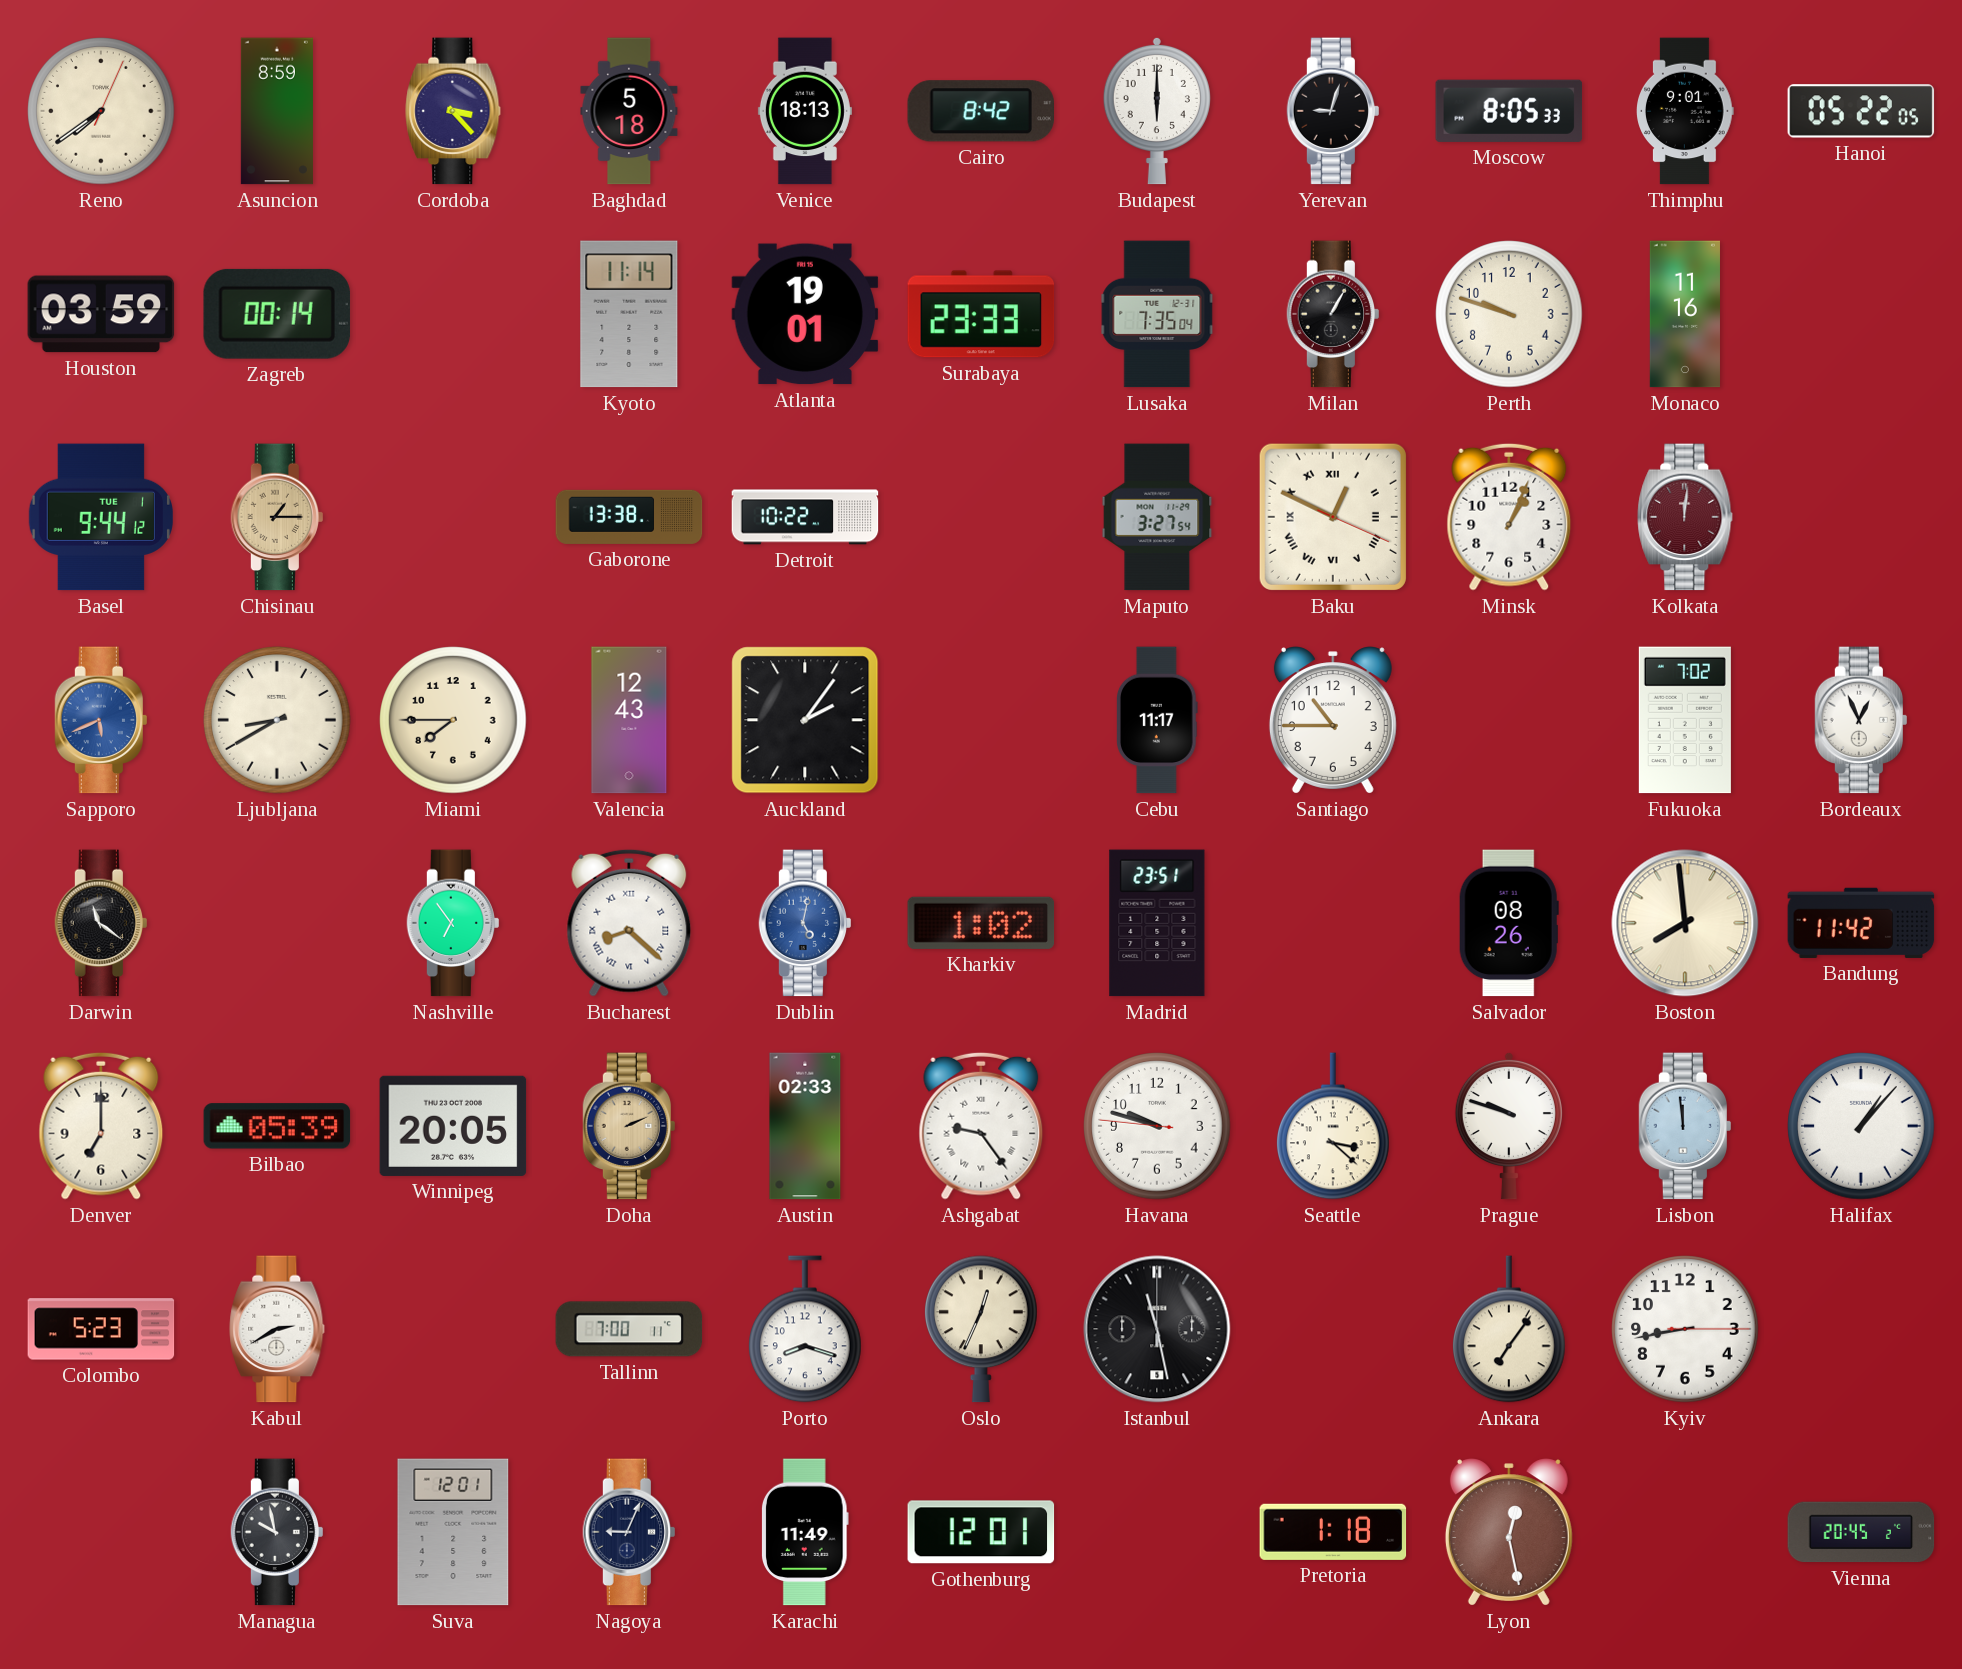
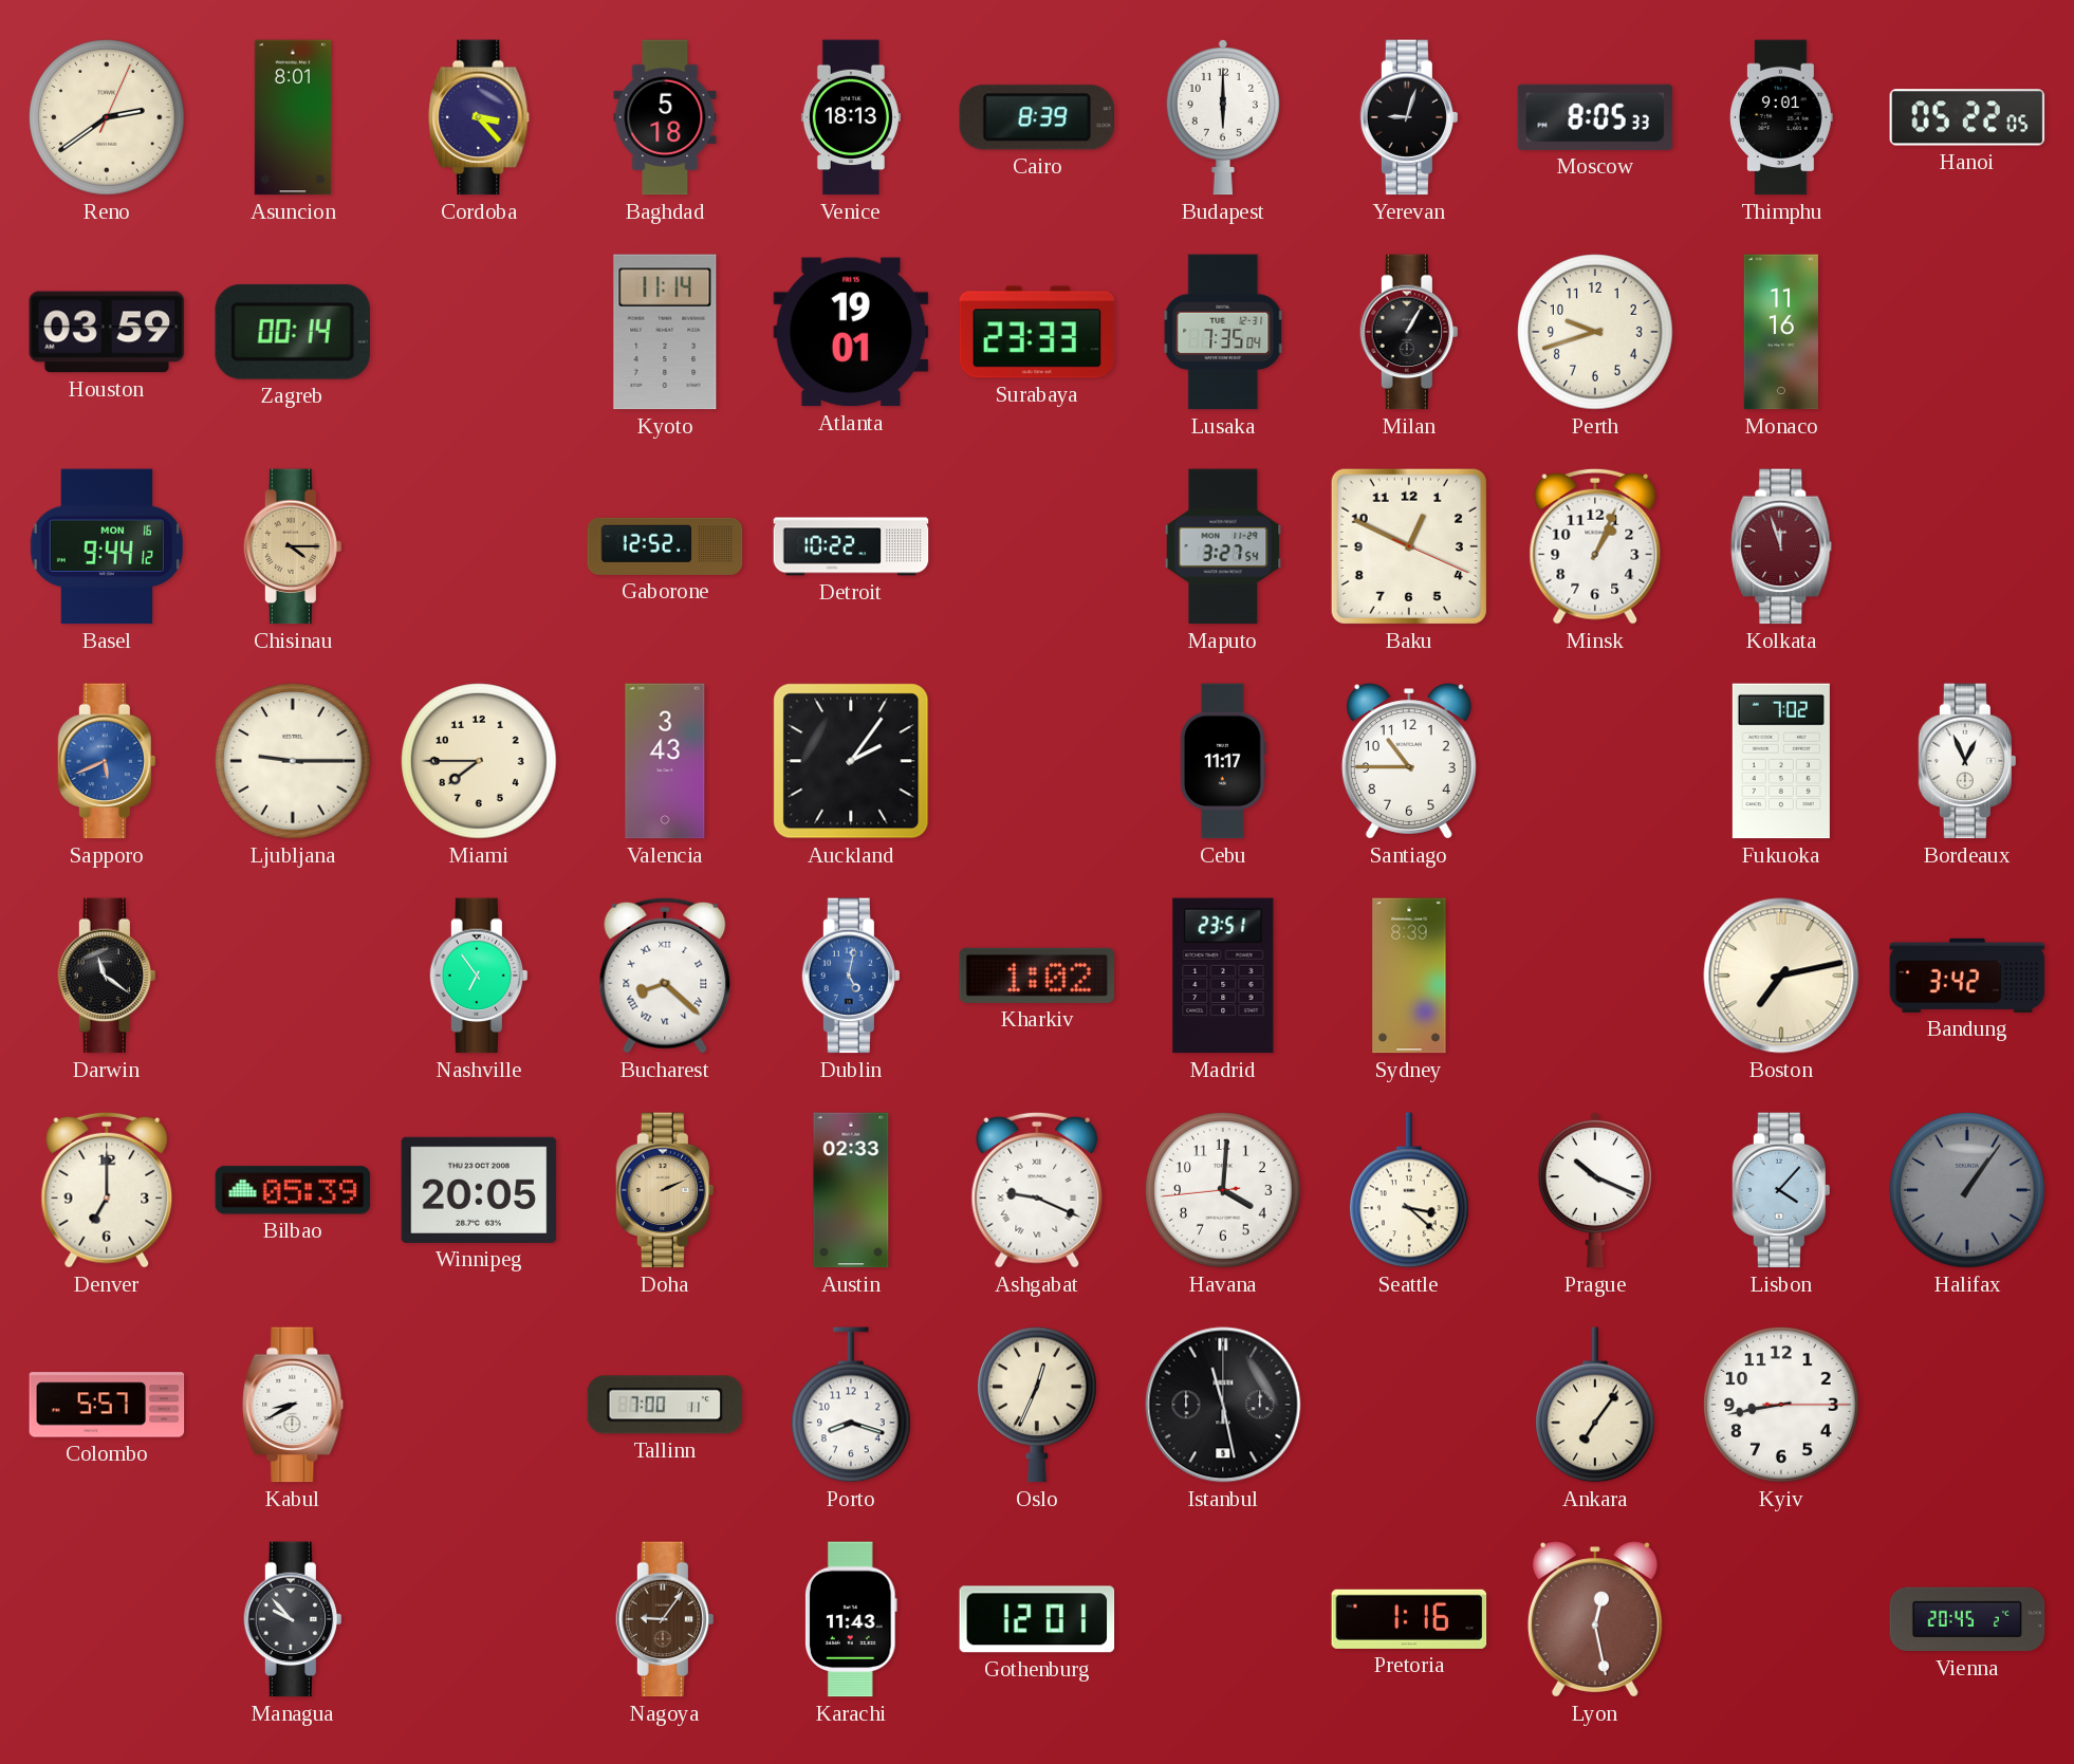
Reno: 7:39 -> 2:39
Asuncion: 8:59 -> 8:01
Cairo: 8:42 -> 8:39
Perth: 9:48 -> 9:42
Basel date: TUE 1 -> MON 16
Chisinau: 1:15 -> 4:15
Gaborone: 13:38 -> 12:52
Baku numerals: Roman -> Arabic
Kolkata: 12:01 -> 11:57
Ljubljana: 8:40 -> 9:15
Valencia: 12:43 -> 3:43
Sydney: none -> 8:39
Salvador: 08:26 -> none
Boston: 7:59 -> 7:13
Bandung: 11:42 -> 3:42
Ashgabat: 9:24 -> 9:19
Havana: 9:47 -> 4:00
Prague: 9:48 -> 10:19
Lisbon: 11:59 -> 4:07
Halifax: 1:07 -> 1:06
Halifax dial: white -> grey
Colombo: 5:23 -> 5:57
Kabul: 2:40 -> 8:40
Managua: 9:58 -> 9:53
Suva: 12:01 -> none
Nagoya: 9:04 -> 9:06
Nagoya dial: navy -> brown
Karachi: 11:49 -> 11:43
Pretoria: 1:18 -> 1:16
